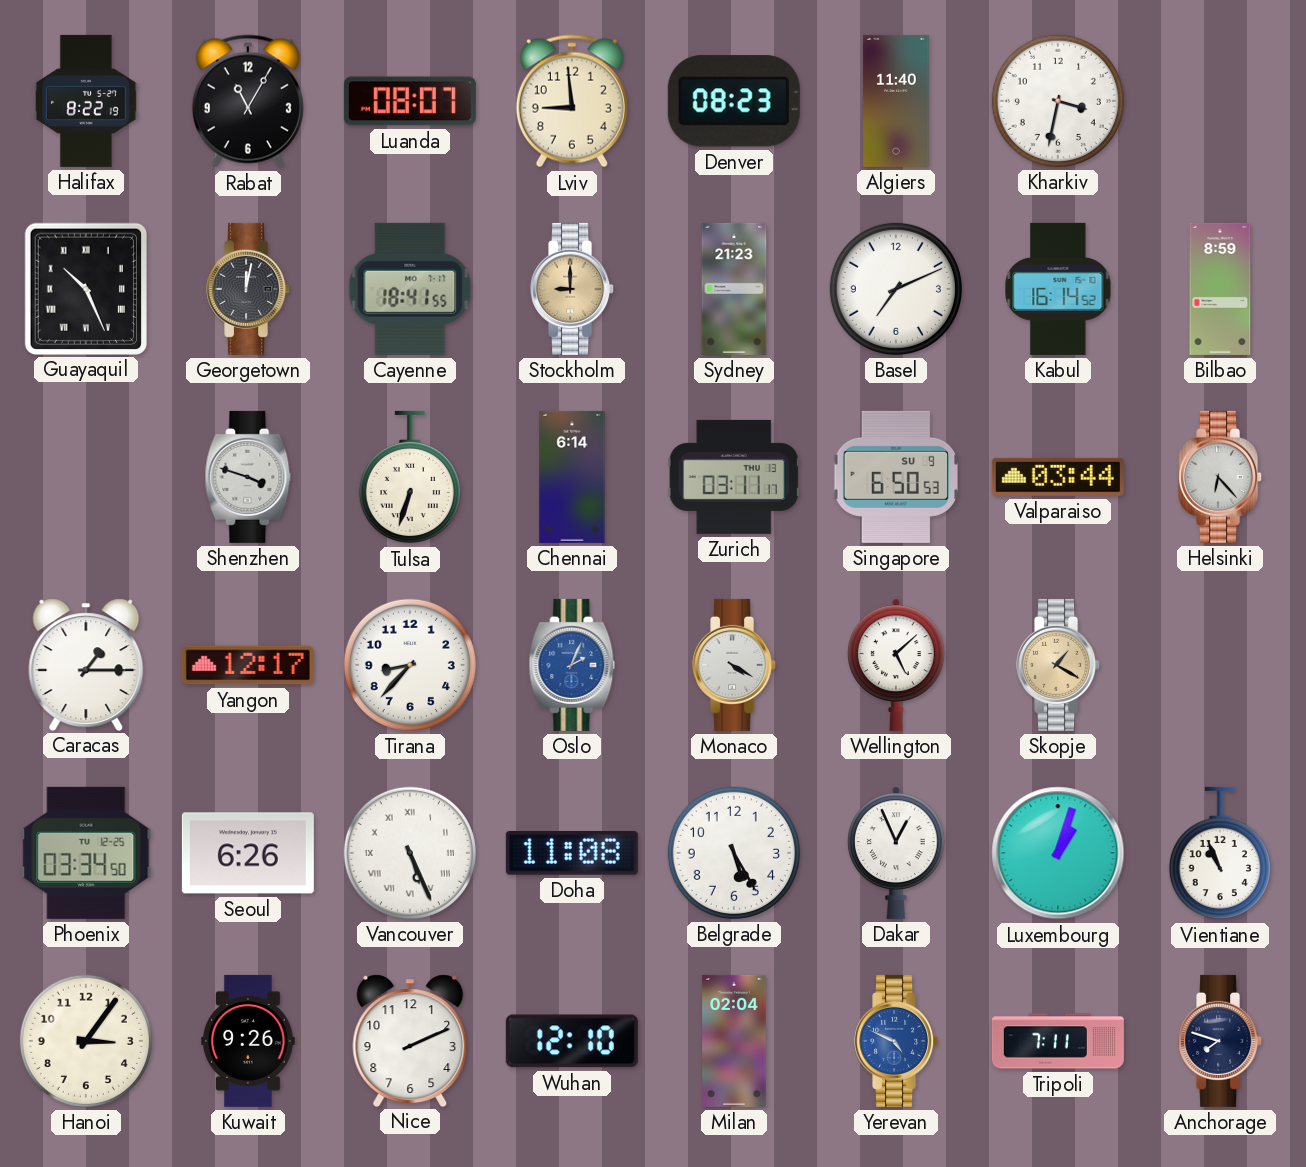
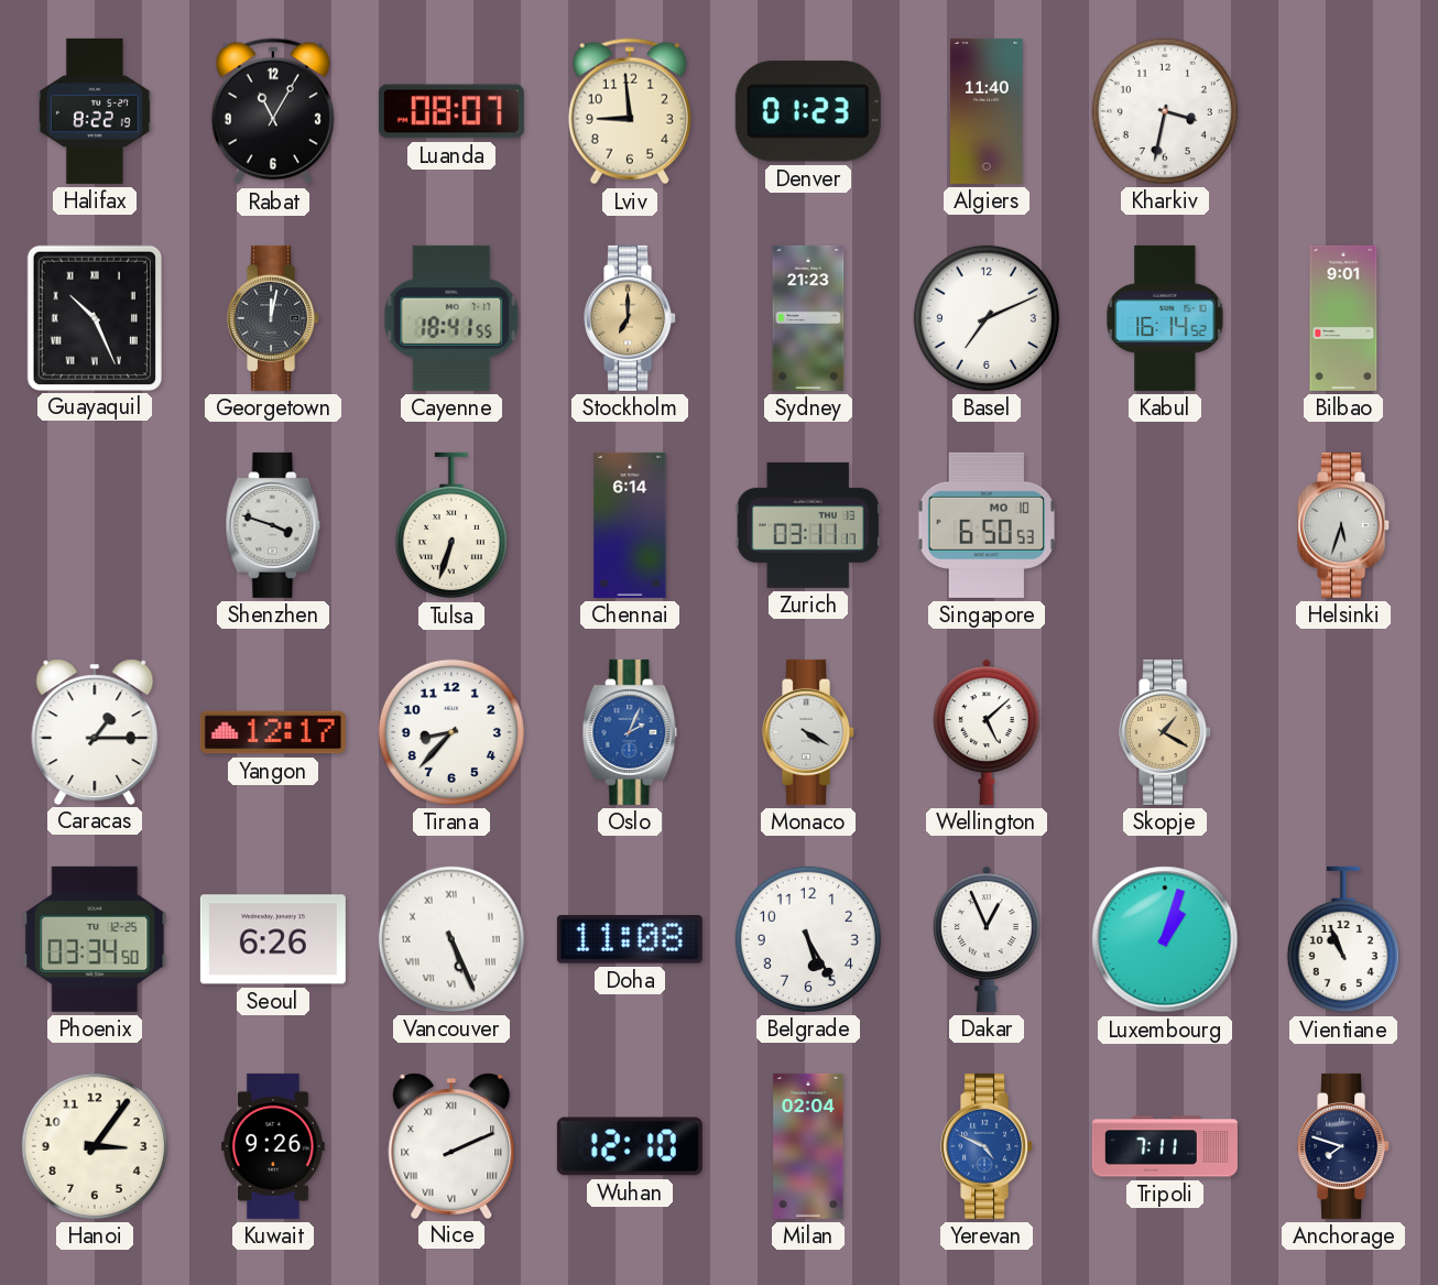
Denver: 08:23 -> 01:23
Stockholm: 9:00 -> 7:00
Bilbao: 8:59 -> 9:01
Singapore date: SU 9 -> MO 10
Valparaiso: 03:44 -> none
Helsinki: 6:23 -> 5:33
Nice numerals: Arabic -> Roman
